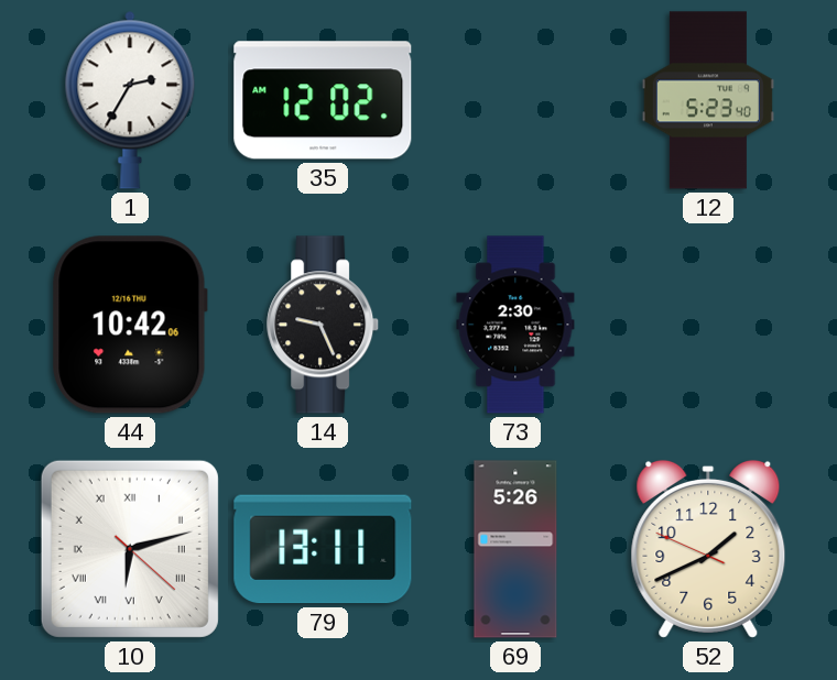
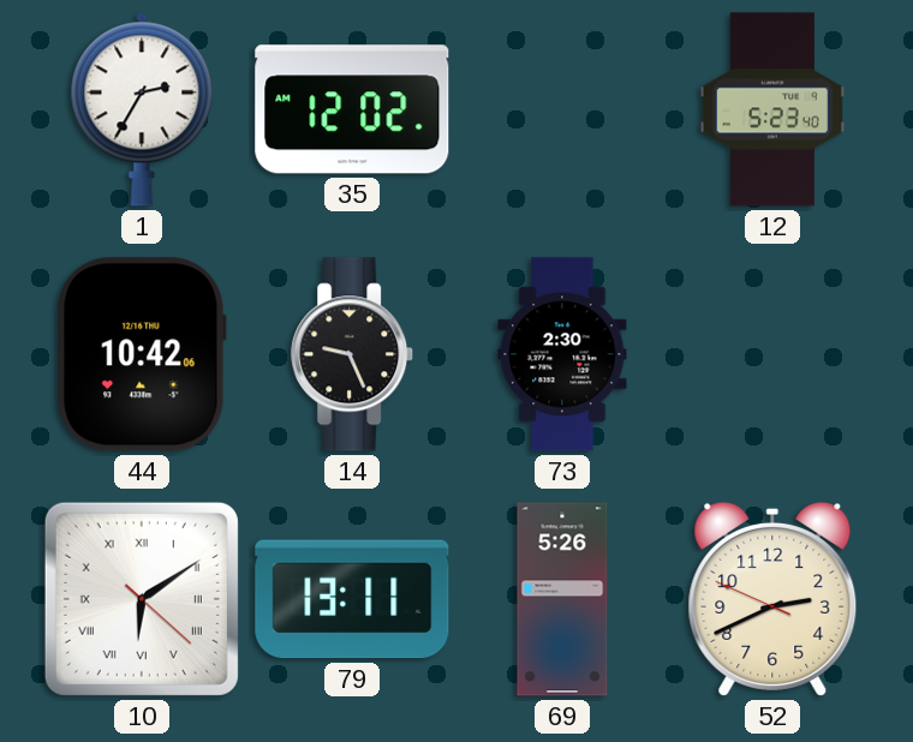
10: 6:12 -> 6:09
52: 1:40 -> 2:40
